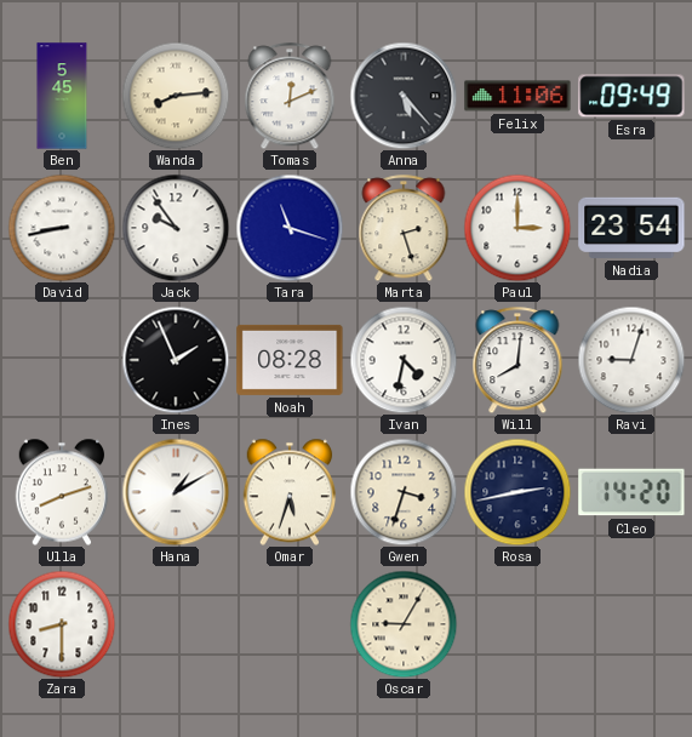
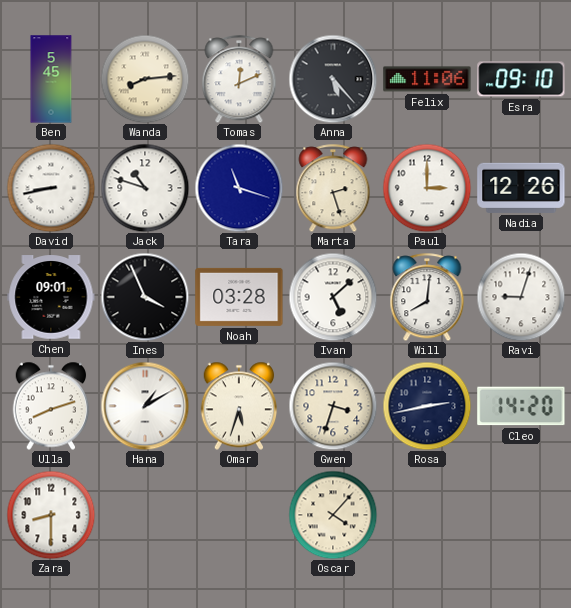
Esra: 09:49 -> 09:10
Jack: 9:54 -> 10:48
Nadia: 23:54 -> 12:26
Chen: none -> 09:01
Ines: 1:56 -> 3:56
Noah: 08:28 -> 03:28
Ivan: 4:32 -> 5:08
Oscar: 9:05 -> 4:07
